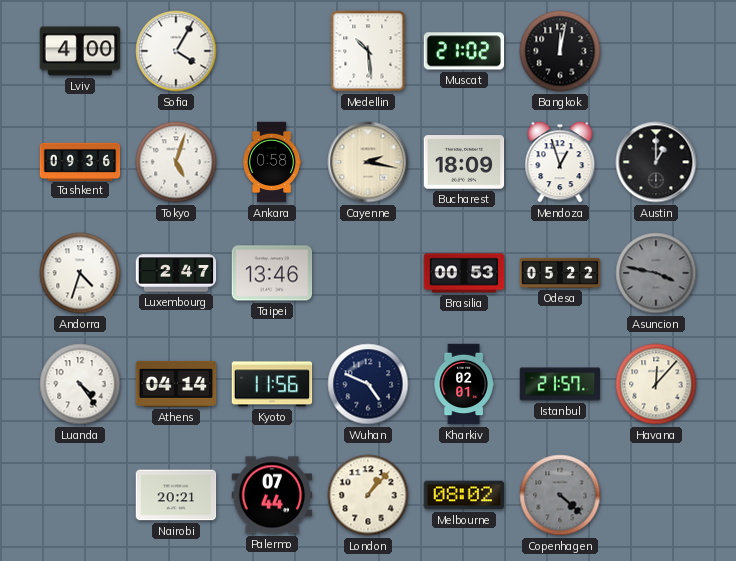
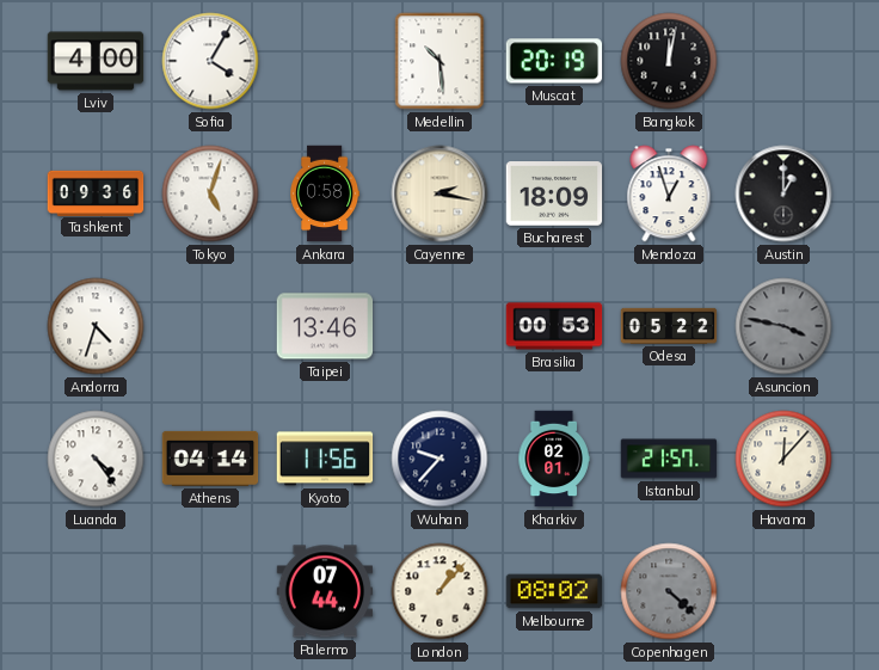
Muscat: 21:02 -> 20:19
Luxembourg: 2:47 -> none
Wuhan: 4:49 -> 9:37
Nairobi: 20:21 -> none
